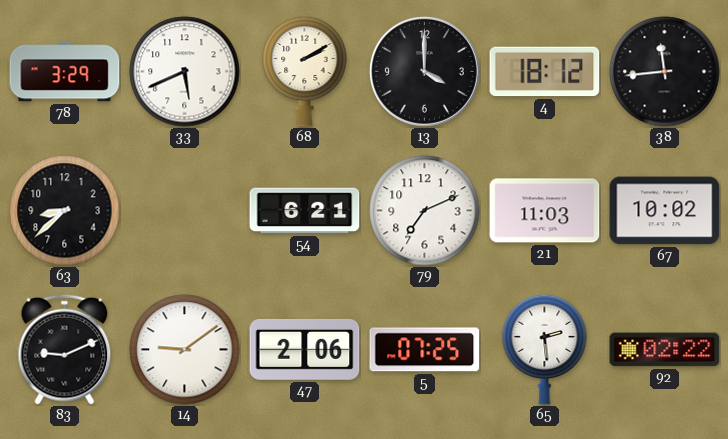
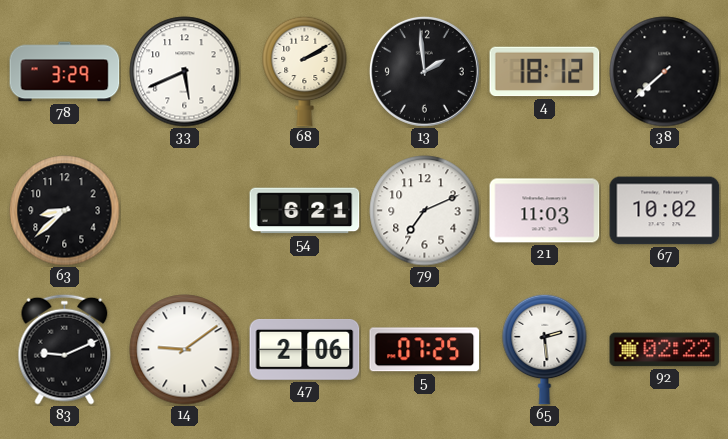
13: 4:00 -> 1:59
38: 11:44 -> 7:38
